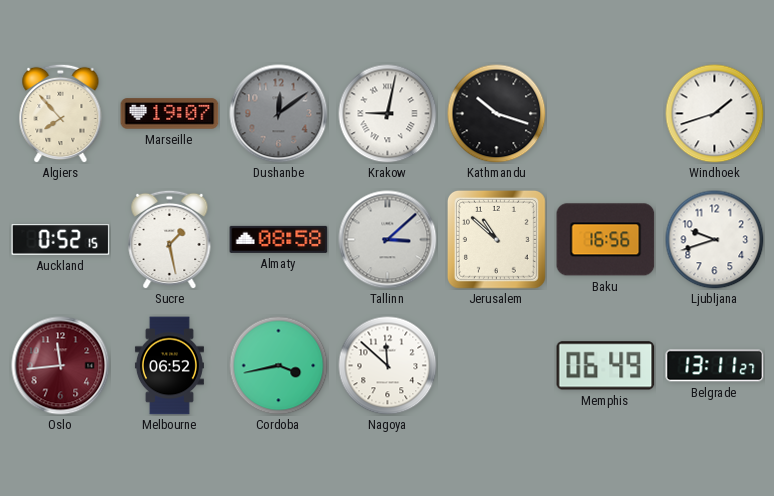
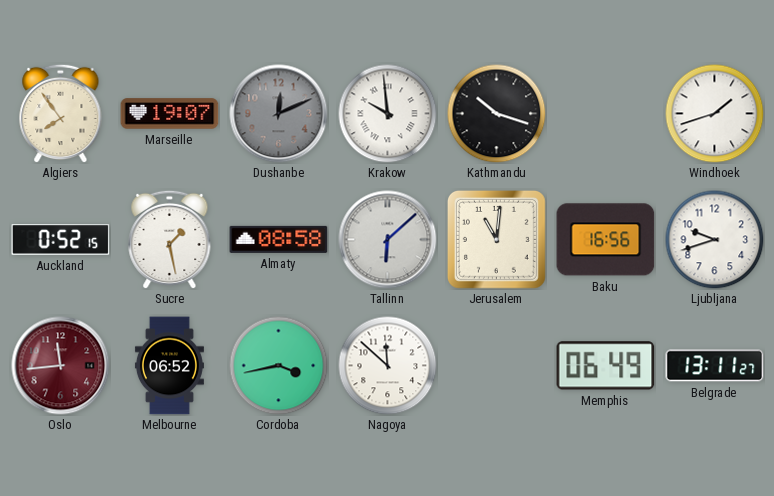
Algiers: 7:53 -> 7:54
Dushanbe: 12:09 -> 12:11
Krakow: 9:02 -> 9:59
Tallinn: 3:08 -> 6:08
Jerusalem: 10:52 -> 11:01
